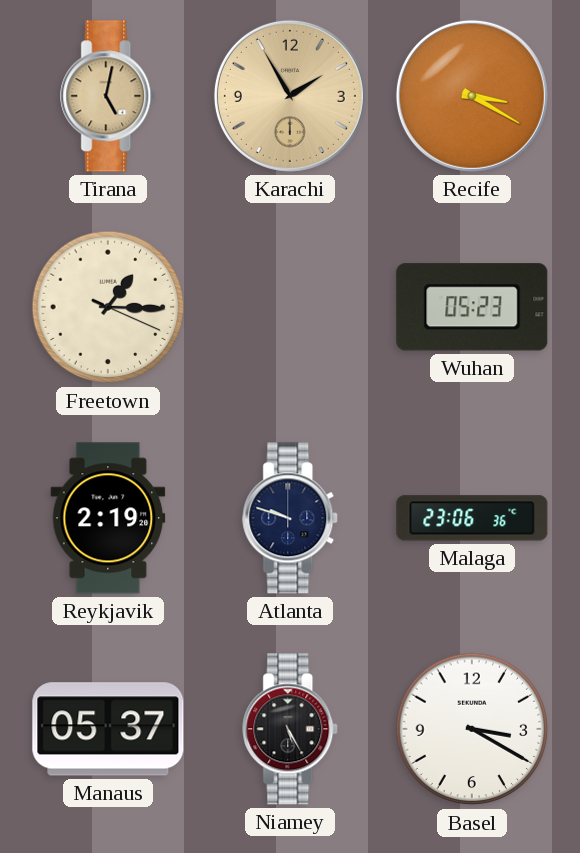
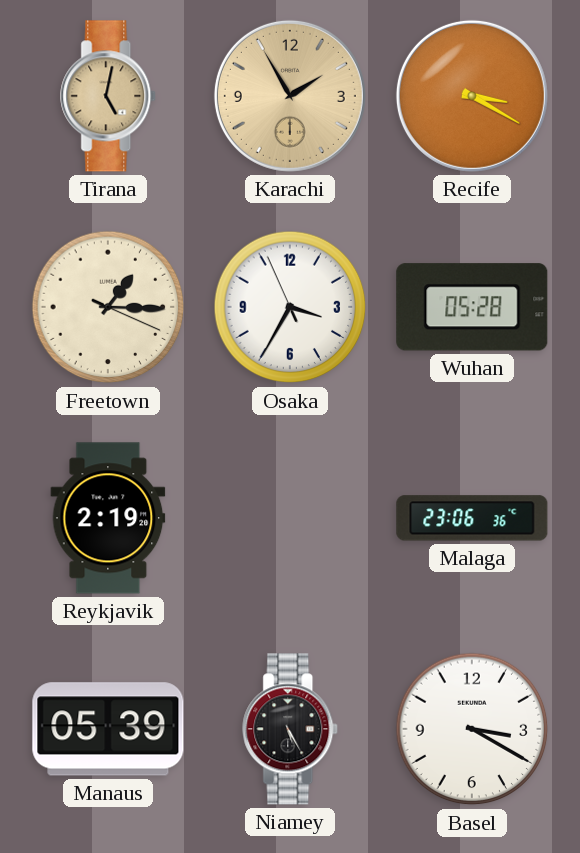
Osaka: none -> 3:34
Wuhan: 05:23 -> 05:28
Atlanta: 9:48 -> none
Manaus: 05:37 -> 05:39
